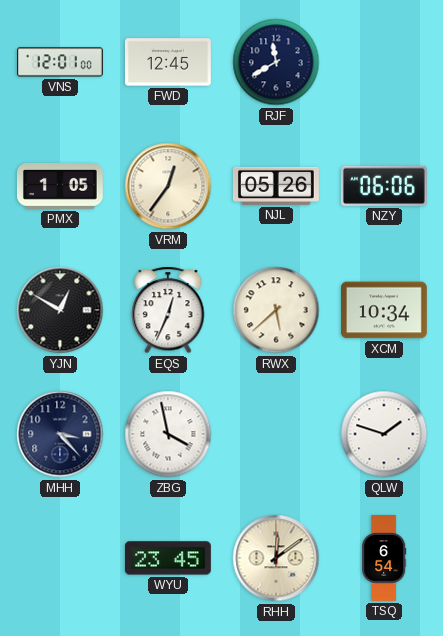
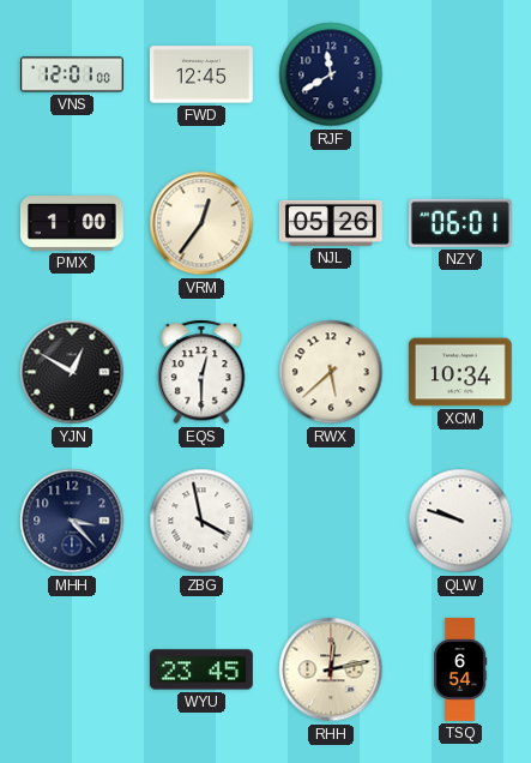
PMX: 1:05 -> 1:00
NZY: 06:06 -> 06:01
EQS: 12:34 -> 12:30
QLW: 1:48 -> 9:48
RHH: 12:09 -> 12:13
